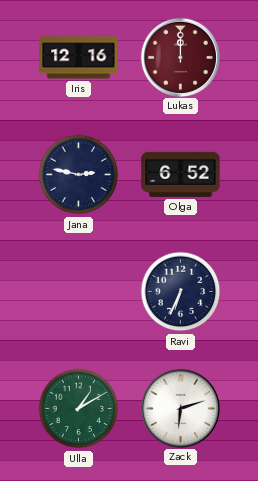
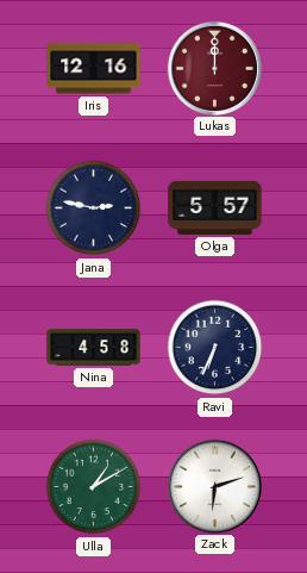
Olga: 6:52 -> 5:57
Nina: none -> 4:58
